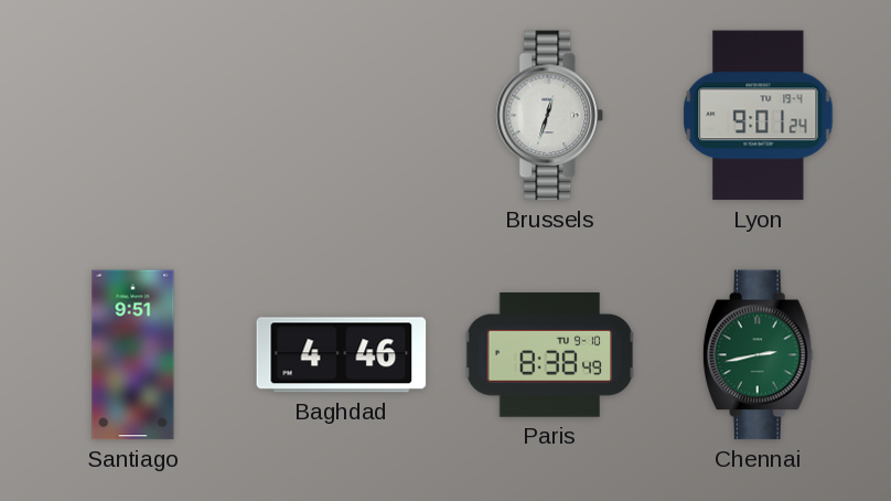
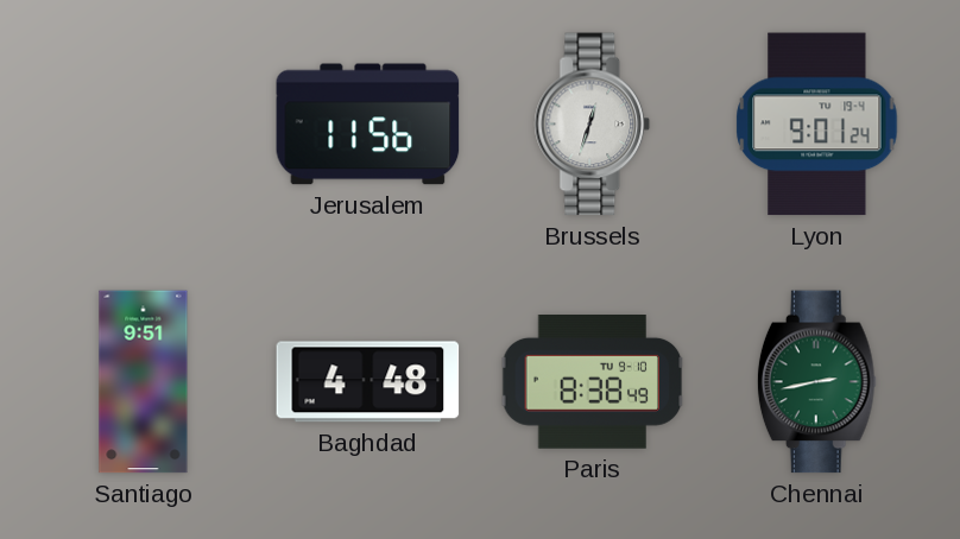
Jerusalem: none -> 11:56
Baghdad: 4:46 -> 4:48
